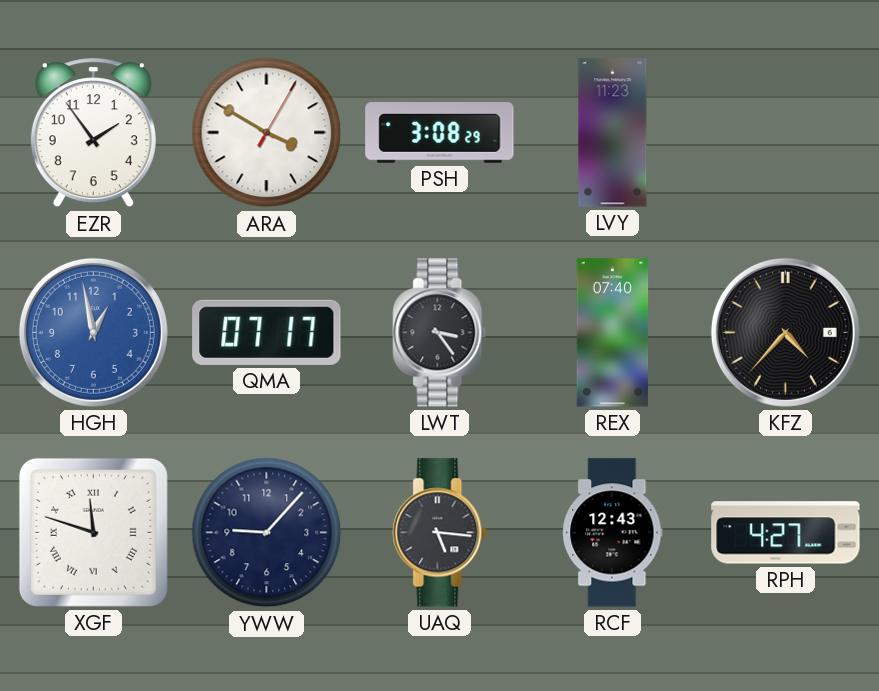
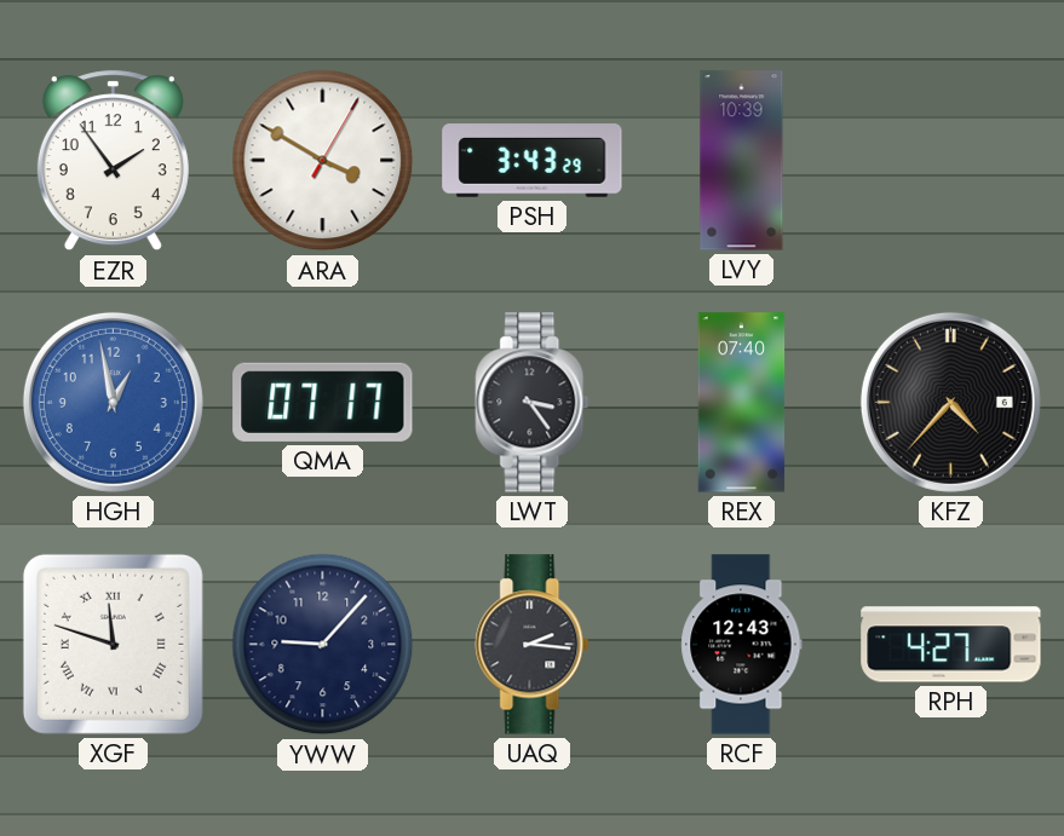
PSH: 3:08 -> 3:43
LVY: 11:23 -> 10:39
UAQ: 5:16 -> 2:16
